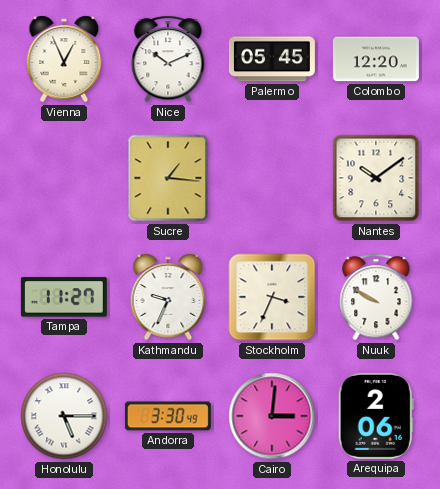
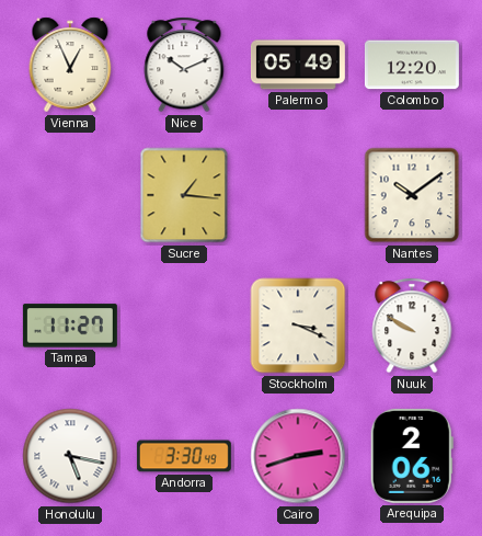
Palermo: 05:45 -> 05:49
Kathmandu: 9:34 -> none
Stockholm: 3:34 -> 3:19
Honolulu: 5:15 -> 5:17
Cairo: 3:01 -> 2:42
